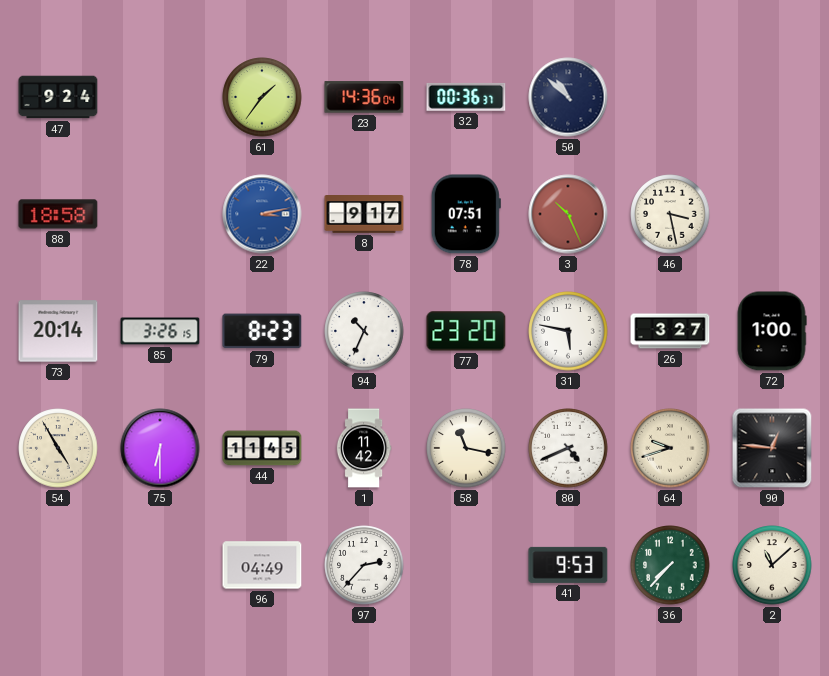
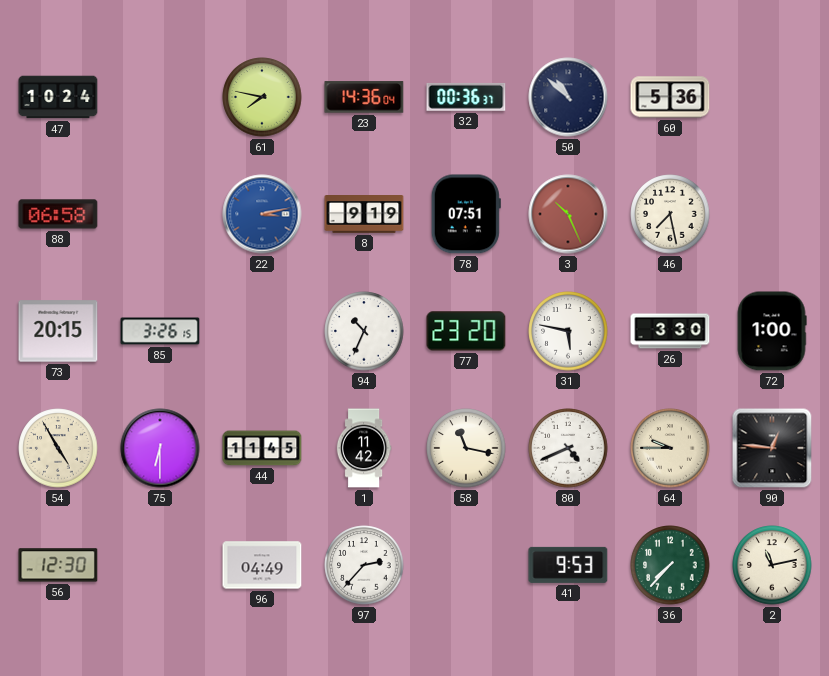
47: 9:24 -> 10:24
61: 1:36 -> 7:47
60: none -> 5:36
88: 18:58 -> 06:58
8: 9:17 -> 9:19
46: 3:28 -> 7:28
73: 20:14 -> 20:15
79: 8:23 -> none
26: 3:27 -> 3:30
64: 9:42 -> 9:45
56: none -> 12:30
2: 11:08 -> 11:13
